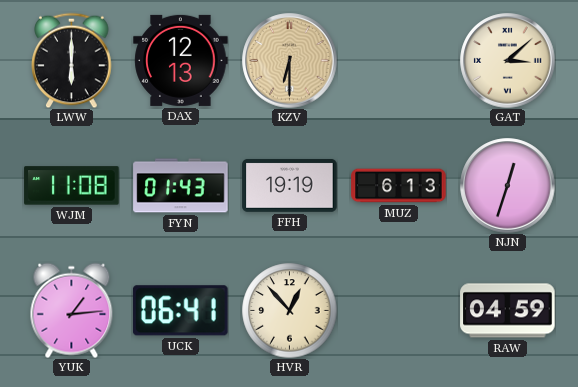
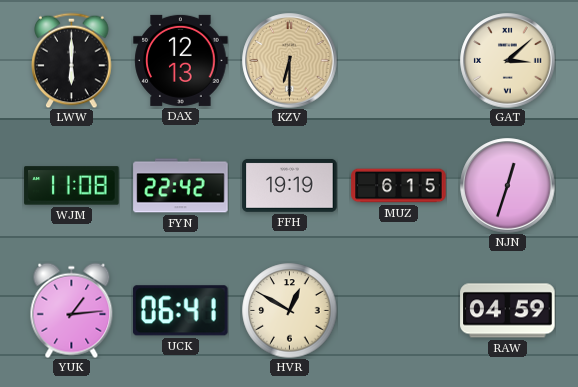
FYN: 01:43 -> 22:42
MUZ: 6:13 -> 6:15
HVR: 12:53 -> 12:50
